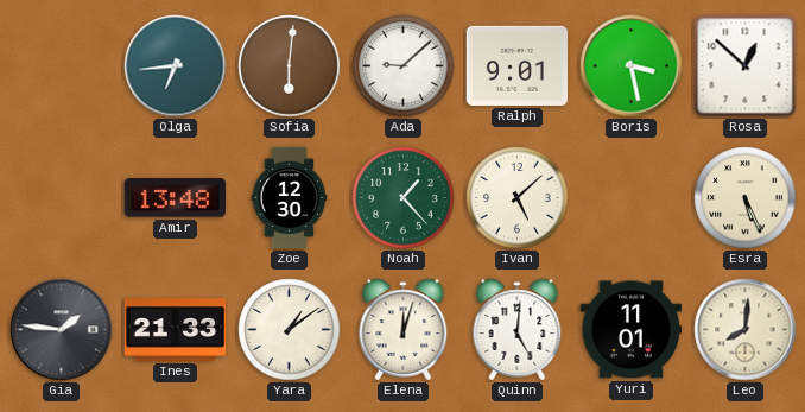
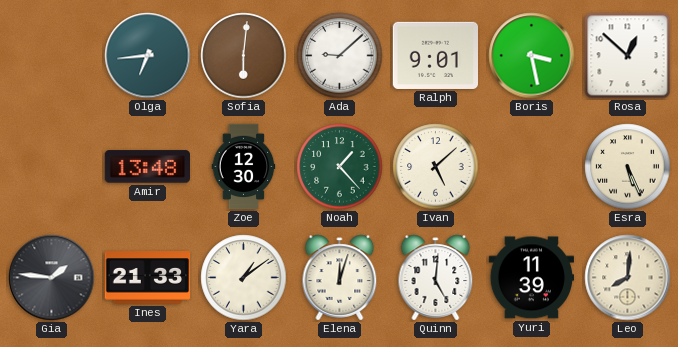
Yuri: 11:01 -> 11:39
